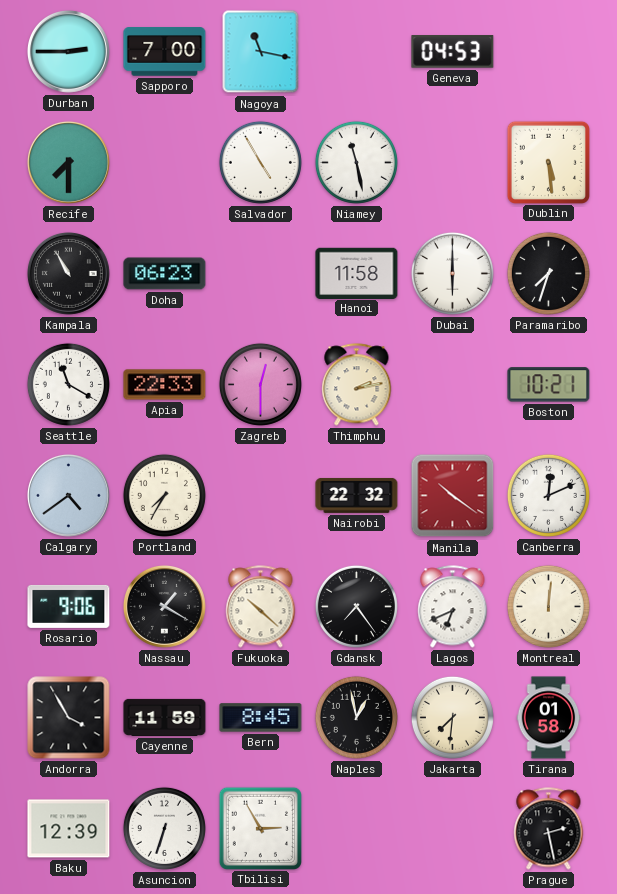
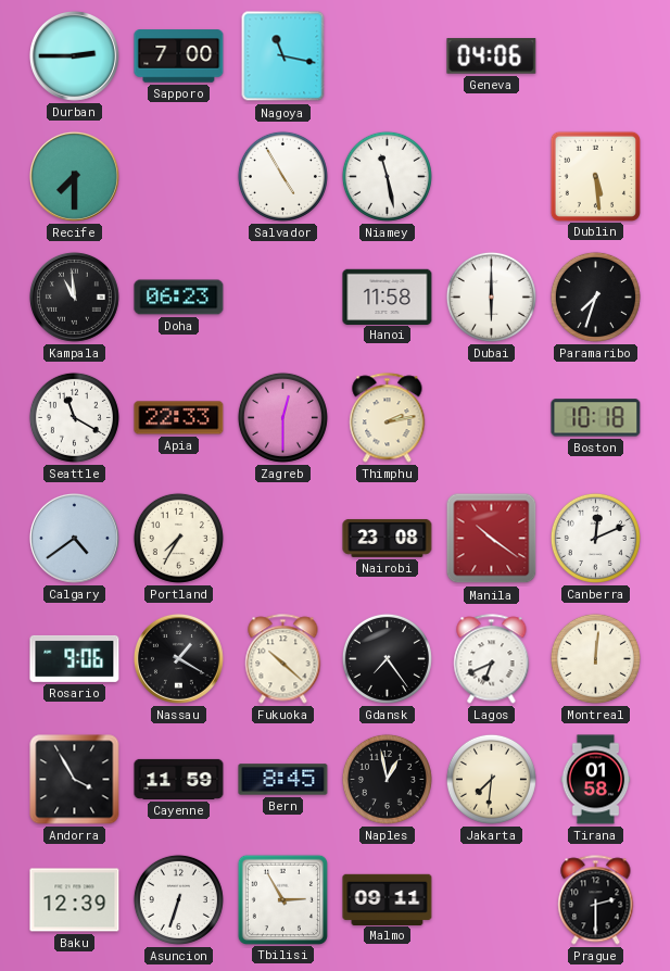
Geneva: 04:53 -> 04:06
Kampala: 10:55 -> 10:59
Boston: 10:21 -> 10:18
Nairobi: 22:32 -> 23:08
Malmo: none -> 09:11
Prague: 2:28 -> 2:30
